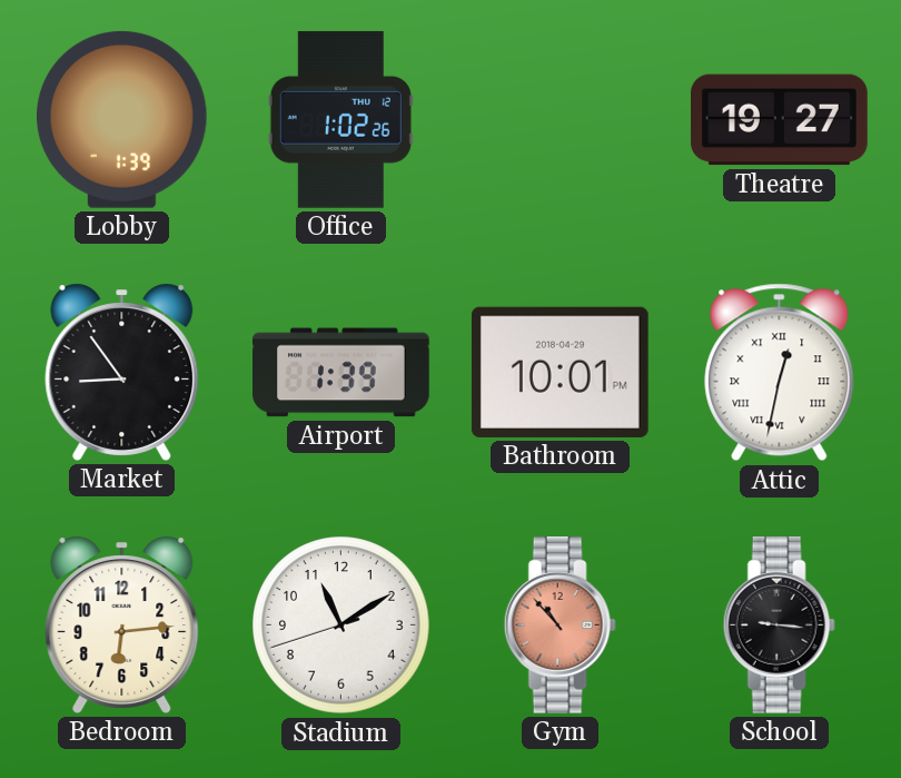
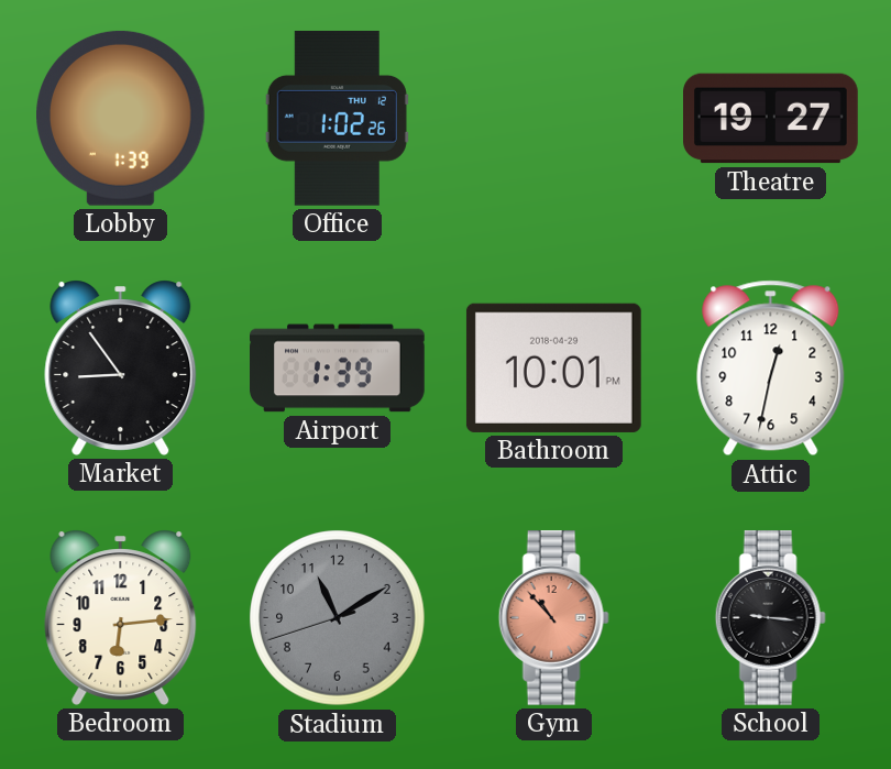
Attic numerals: Roman -> Arabic
Stadium dial: white -> grey
